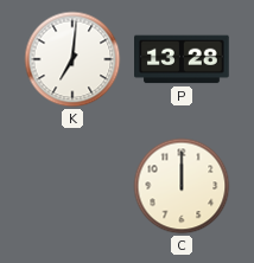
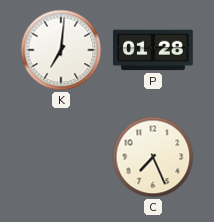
P: 13:28 -> 01:28
C: 12:00 -> 7:26
